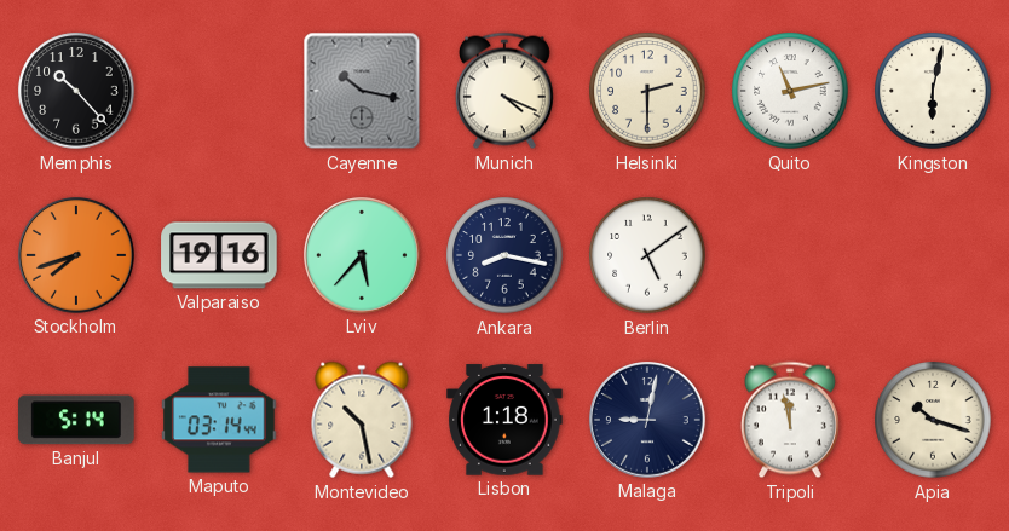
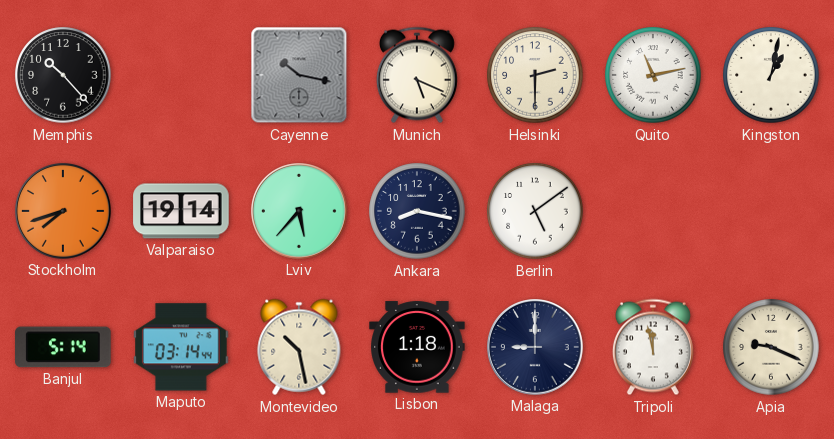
Munich: 4:19 -> 5:19
Kingston: 6:02 -> 1:02
Valparaiso: 19:16 -> 19:14
Malaga: 9:02 -> 9:00
Apia: 10:18 -> 9:19
